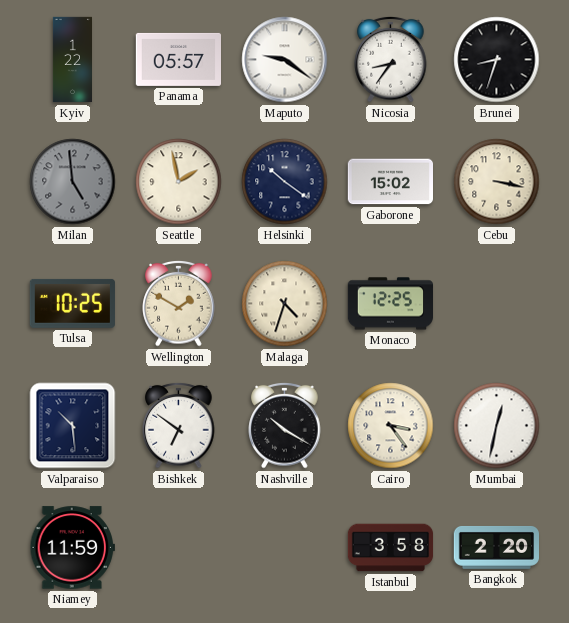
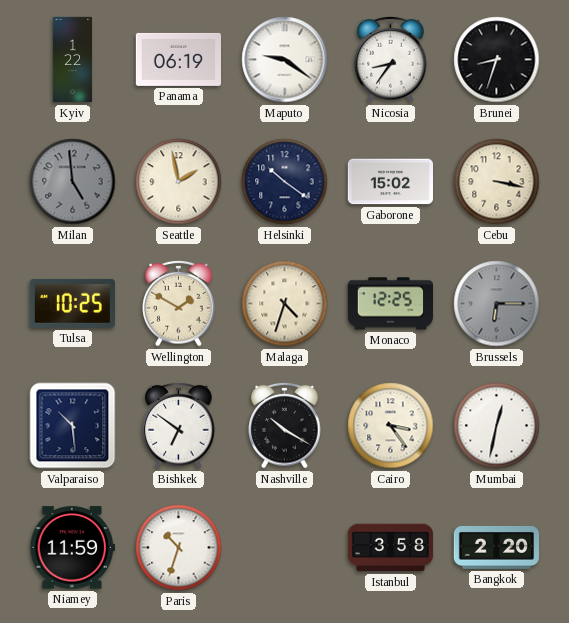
Panama: 05:57 -> 06:19
Brussels: none -> 6:15
Paris: none -> 10:33
